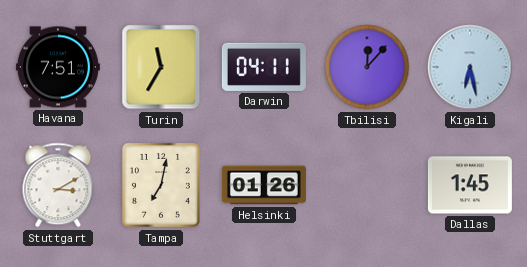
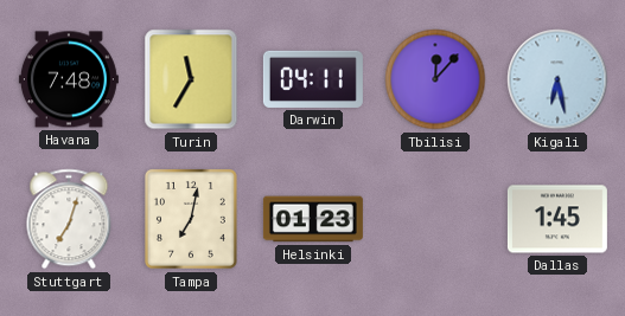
Havana: 7:51 -> 7:48
Stuttgart: 3:10 -> 7:03
Helsinki: 01:26 -> 01:23
